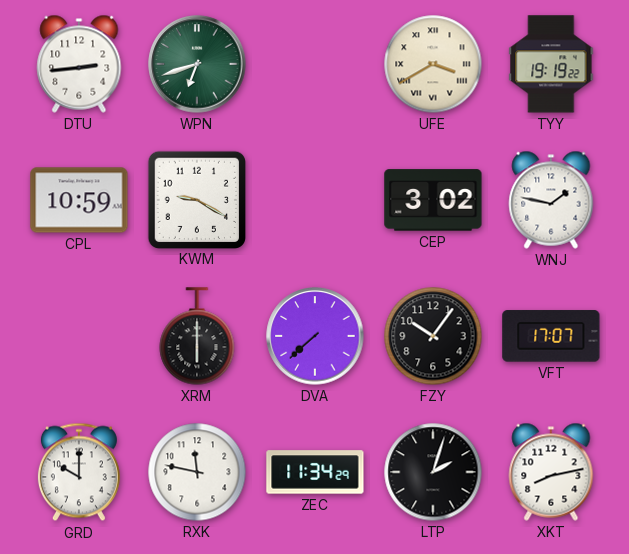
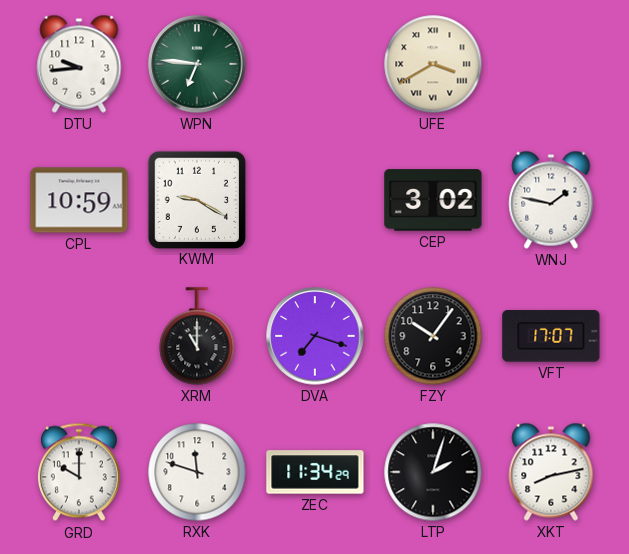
DTU: 2:44 -> 9:44
WPN: 6:42 -> 6:46
TYY: 19:19 -> none
XRM: 6:00 -> 11:00
DVA: 7:38 -> 7:18
RXK: 11:47 -> 11:48
